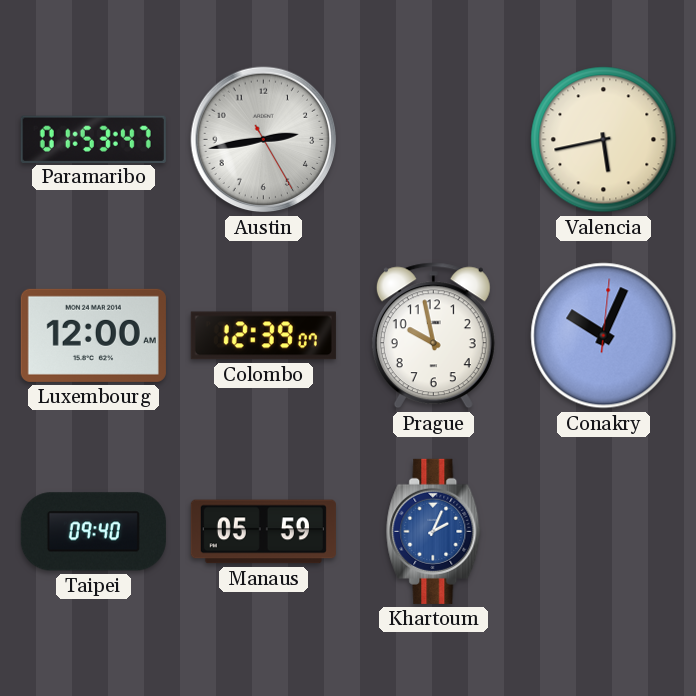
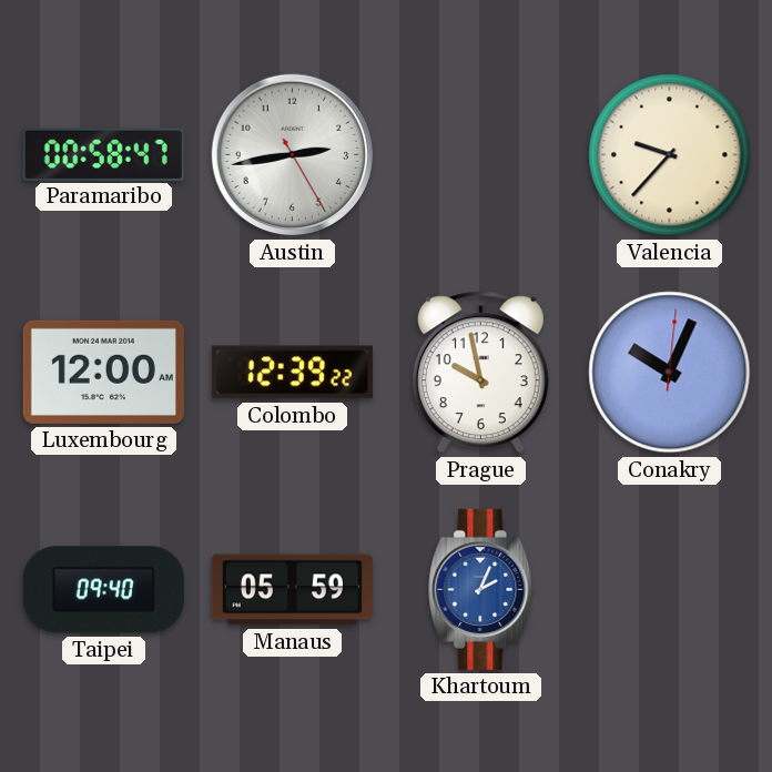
Paramaribo: 01:53 -> 00:58
Valencia: 5:43 -> 9:37
Colombo: 12:39:07 -> 12:39:22
